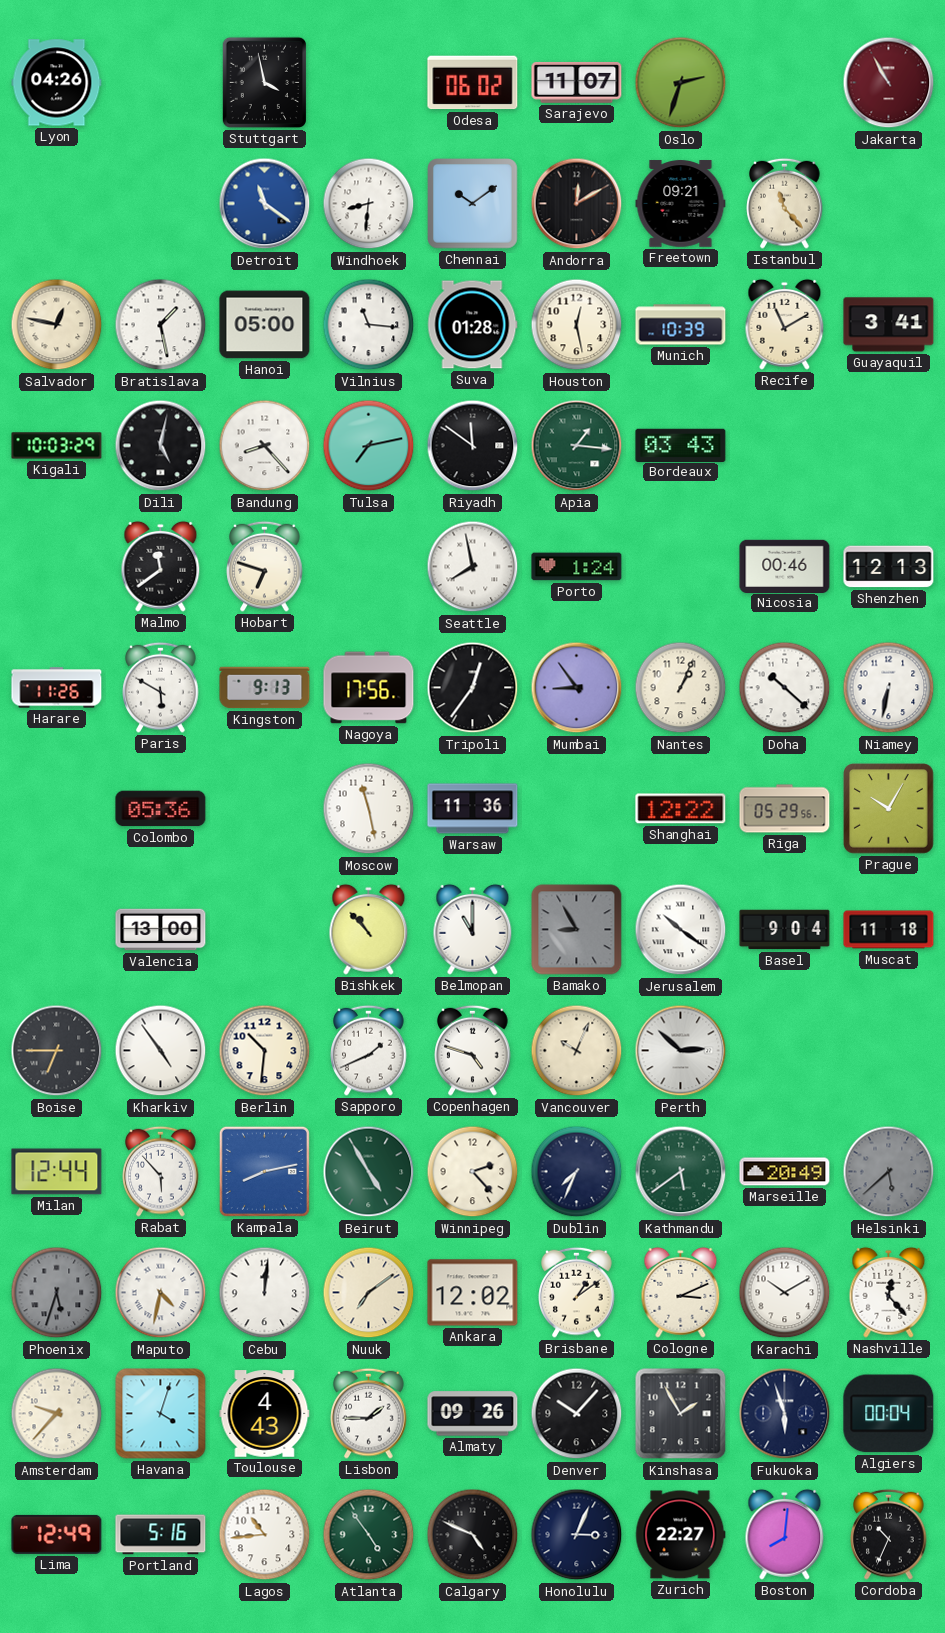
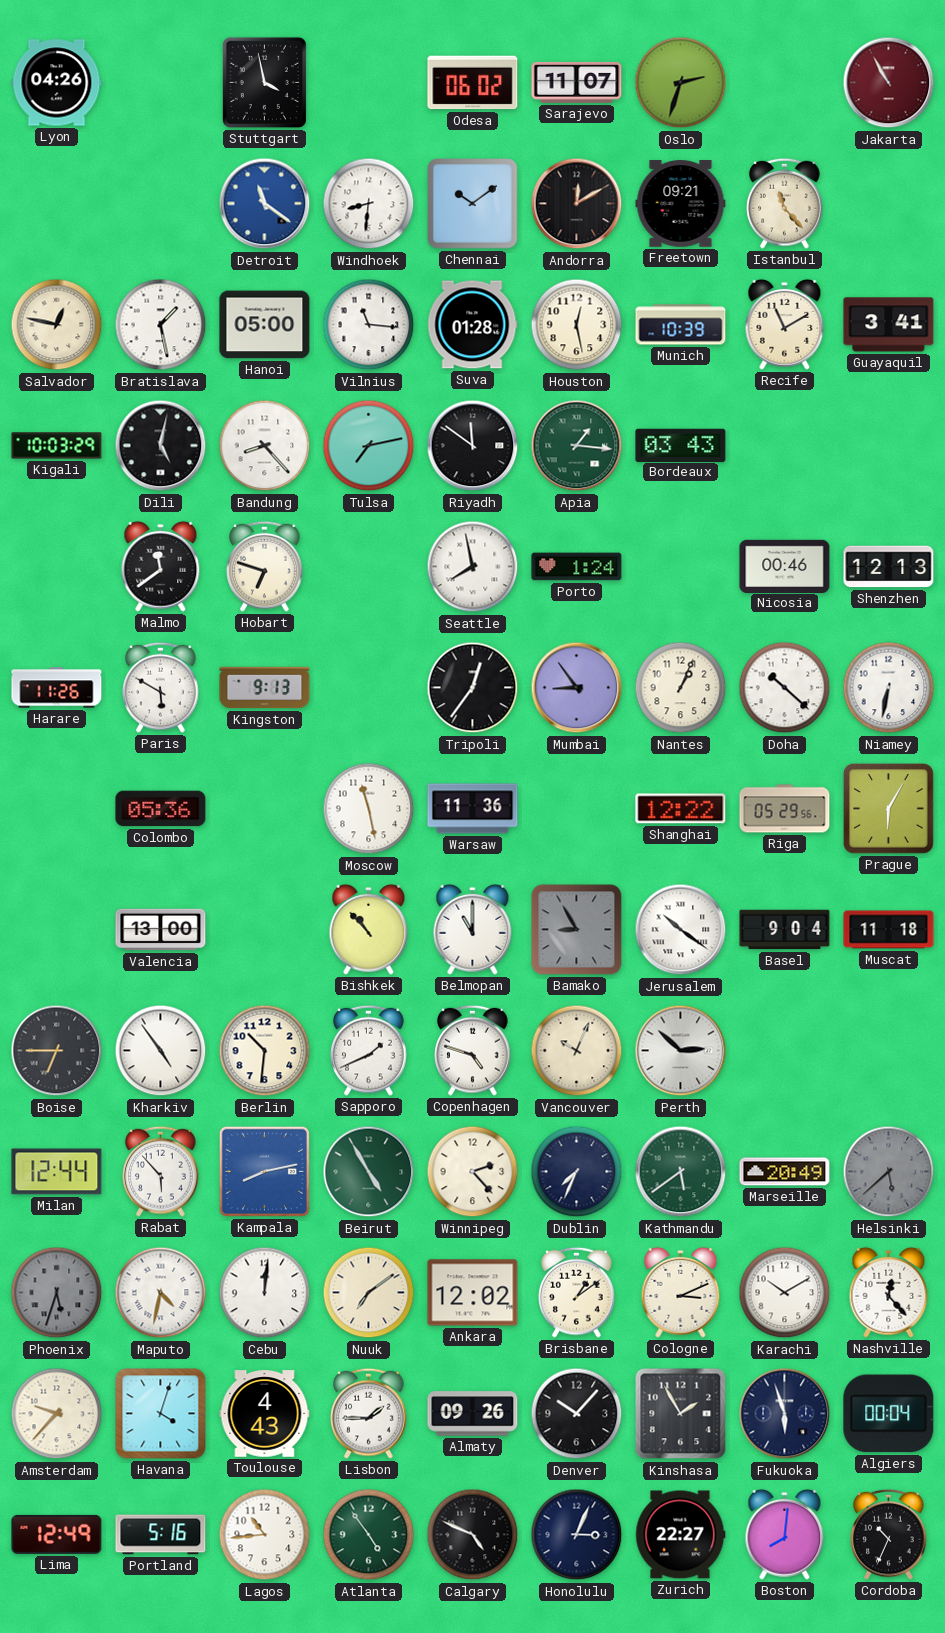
Nagoya: 17:56 -> none
Prague: 10:05 -> 6:05
